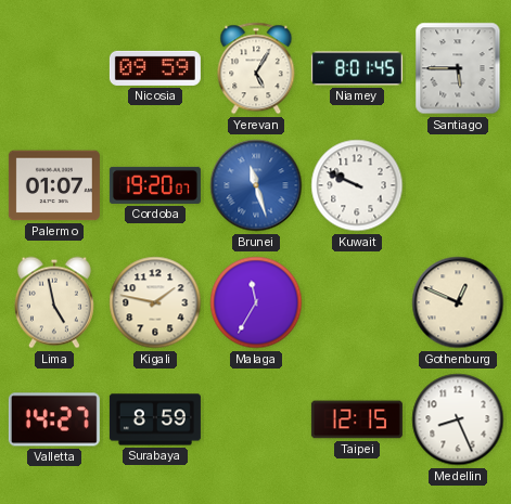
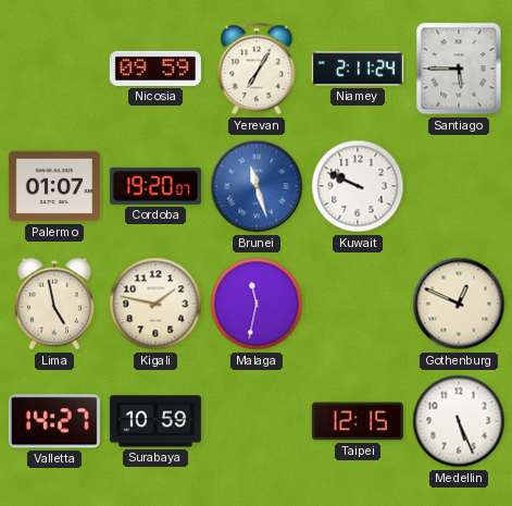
Yerevan: 5:05 -> 7:05
Niamey: 8:01 -> 2:11
Malaga: 11:35 -> 11:32
Surabaya: 8:59 -> 10:59
Medellin: 8:26 -> 5:26
